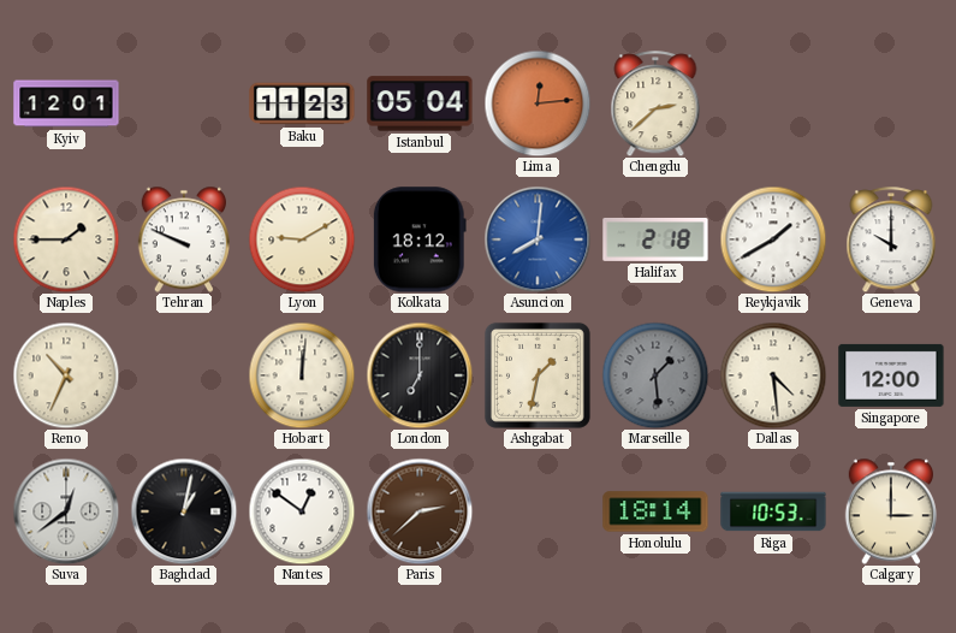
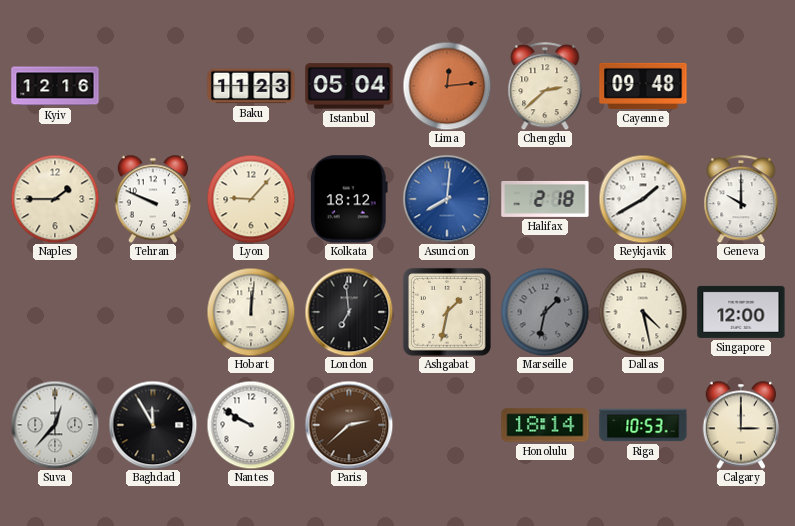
Kyiv: 12:01 -> 12:16
Cayenne: none -> 09:48
Lyon: 9:10 -> 9:07
Reno: 10:34 -> none
London: 7:00 -> 6:59
Marseille: 1:29 -> 1:32
Dallas: 4:29 -> 4:28
Suva: 12:39 -> 12:37
Baghdad: 1:02 -> 11:55
Nantes: 12:51 -> 9:50
